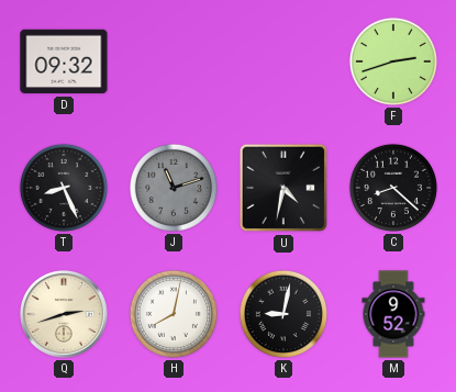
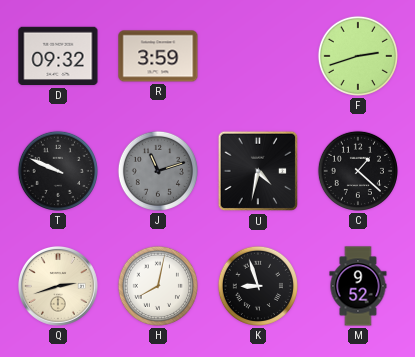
R: none -> 3:59
T: 8:26 -> 9:49
C: 8:22 -> 1:22
K: 9:02 -> 8:57
